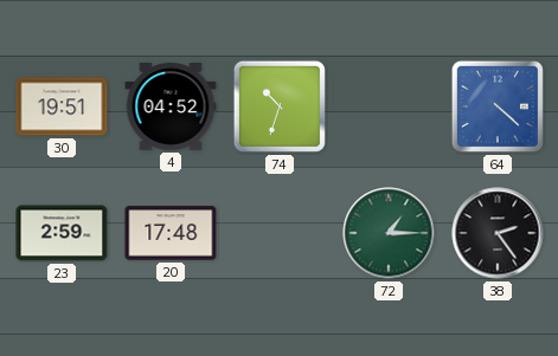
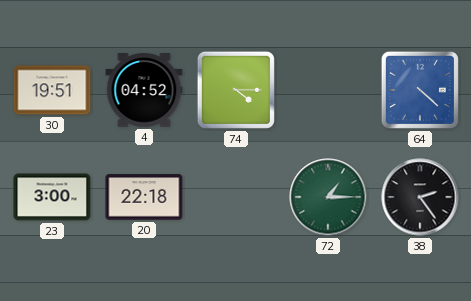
74: 10:33 -> 4:15
23: 2:59 -> 3:00
20: 17:48 -> 22:18
